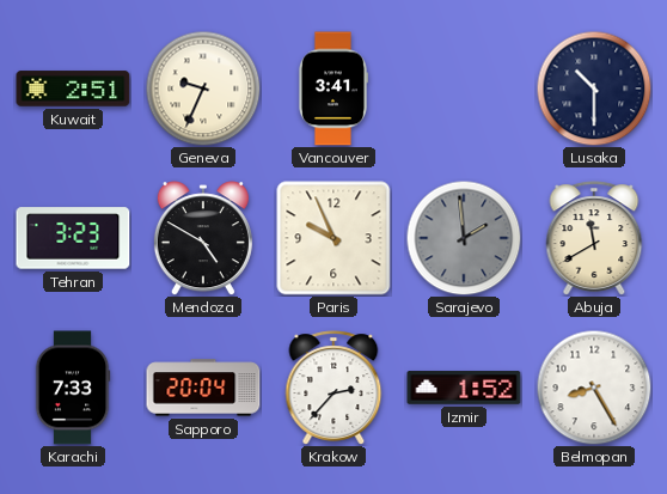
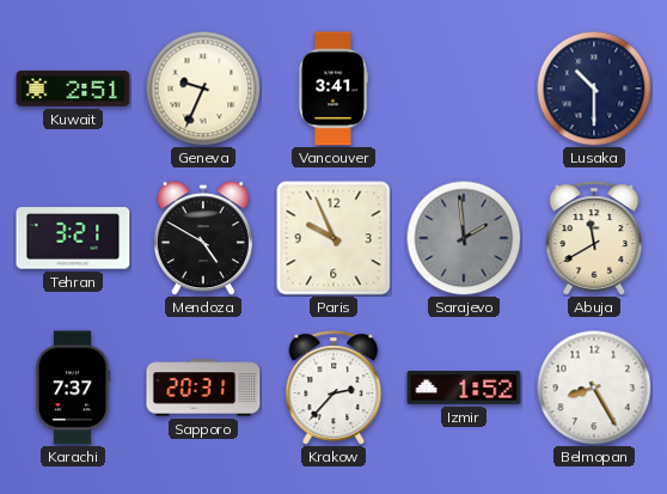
Tehran: 3:23 -> 3:21
Karachi: 7:33 -> 7:37
Sapporo: 20:04 -> 20:31
